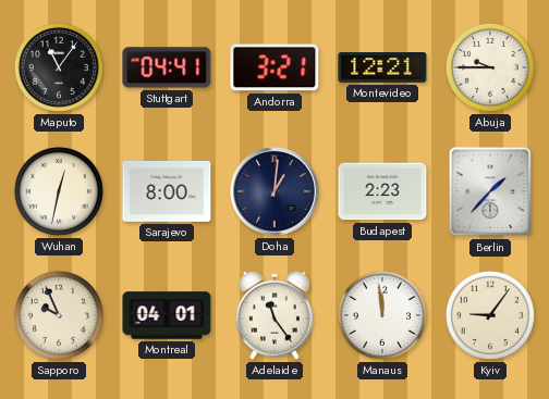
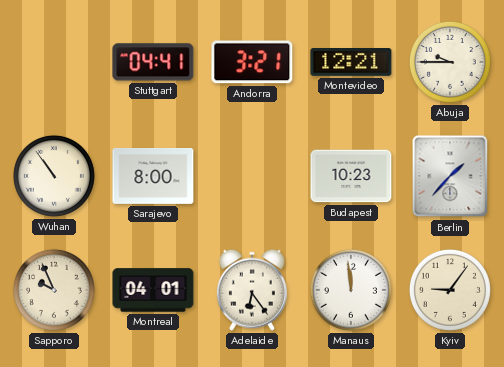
Maputo: 11:06 -> none
Wuhan: 12:32 -> 10:54
Doha: 1:01 -> none
Budapest: 2:23 -> 10:23
Adelaide: 11:24 -> 6:24
